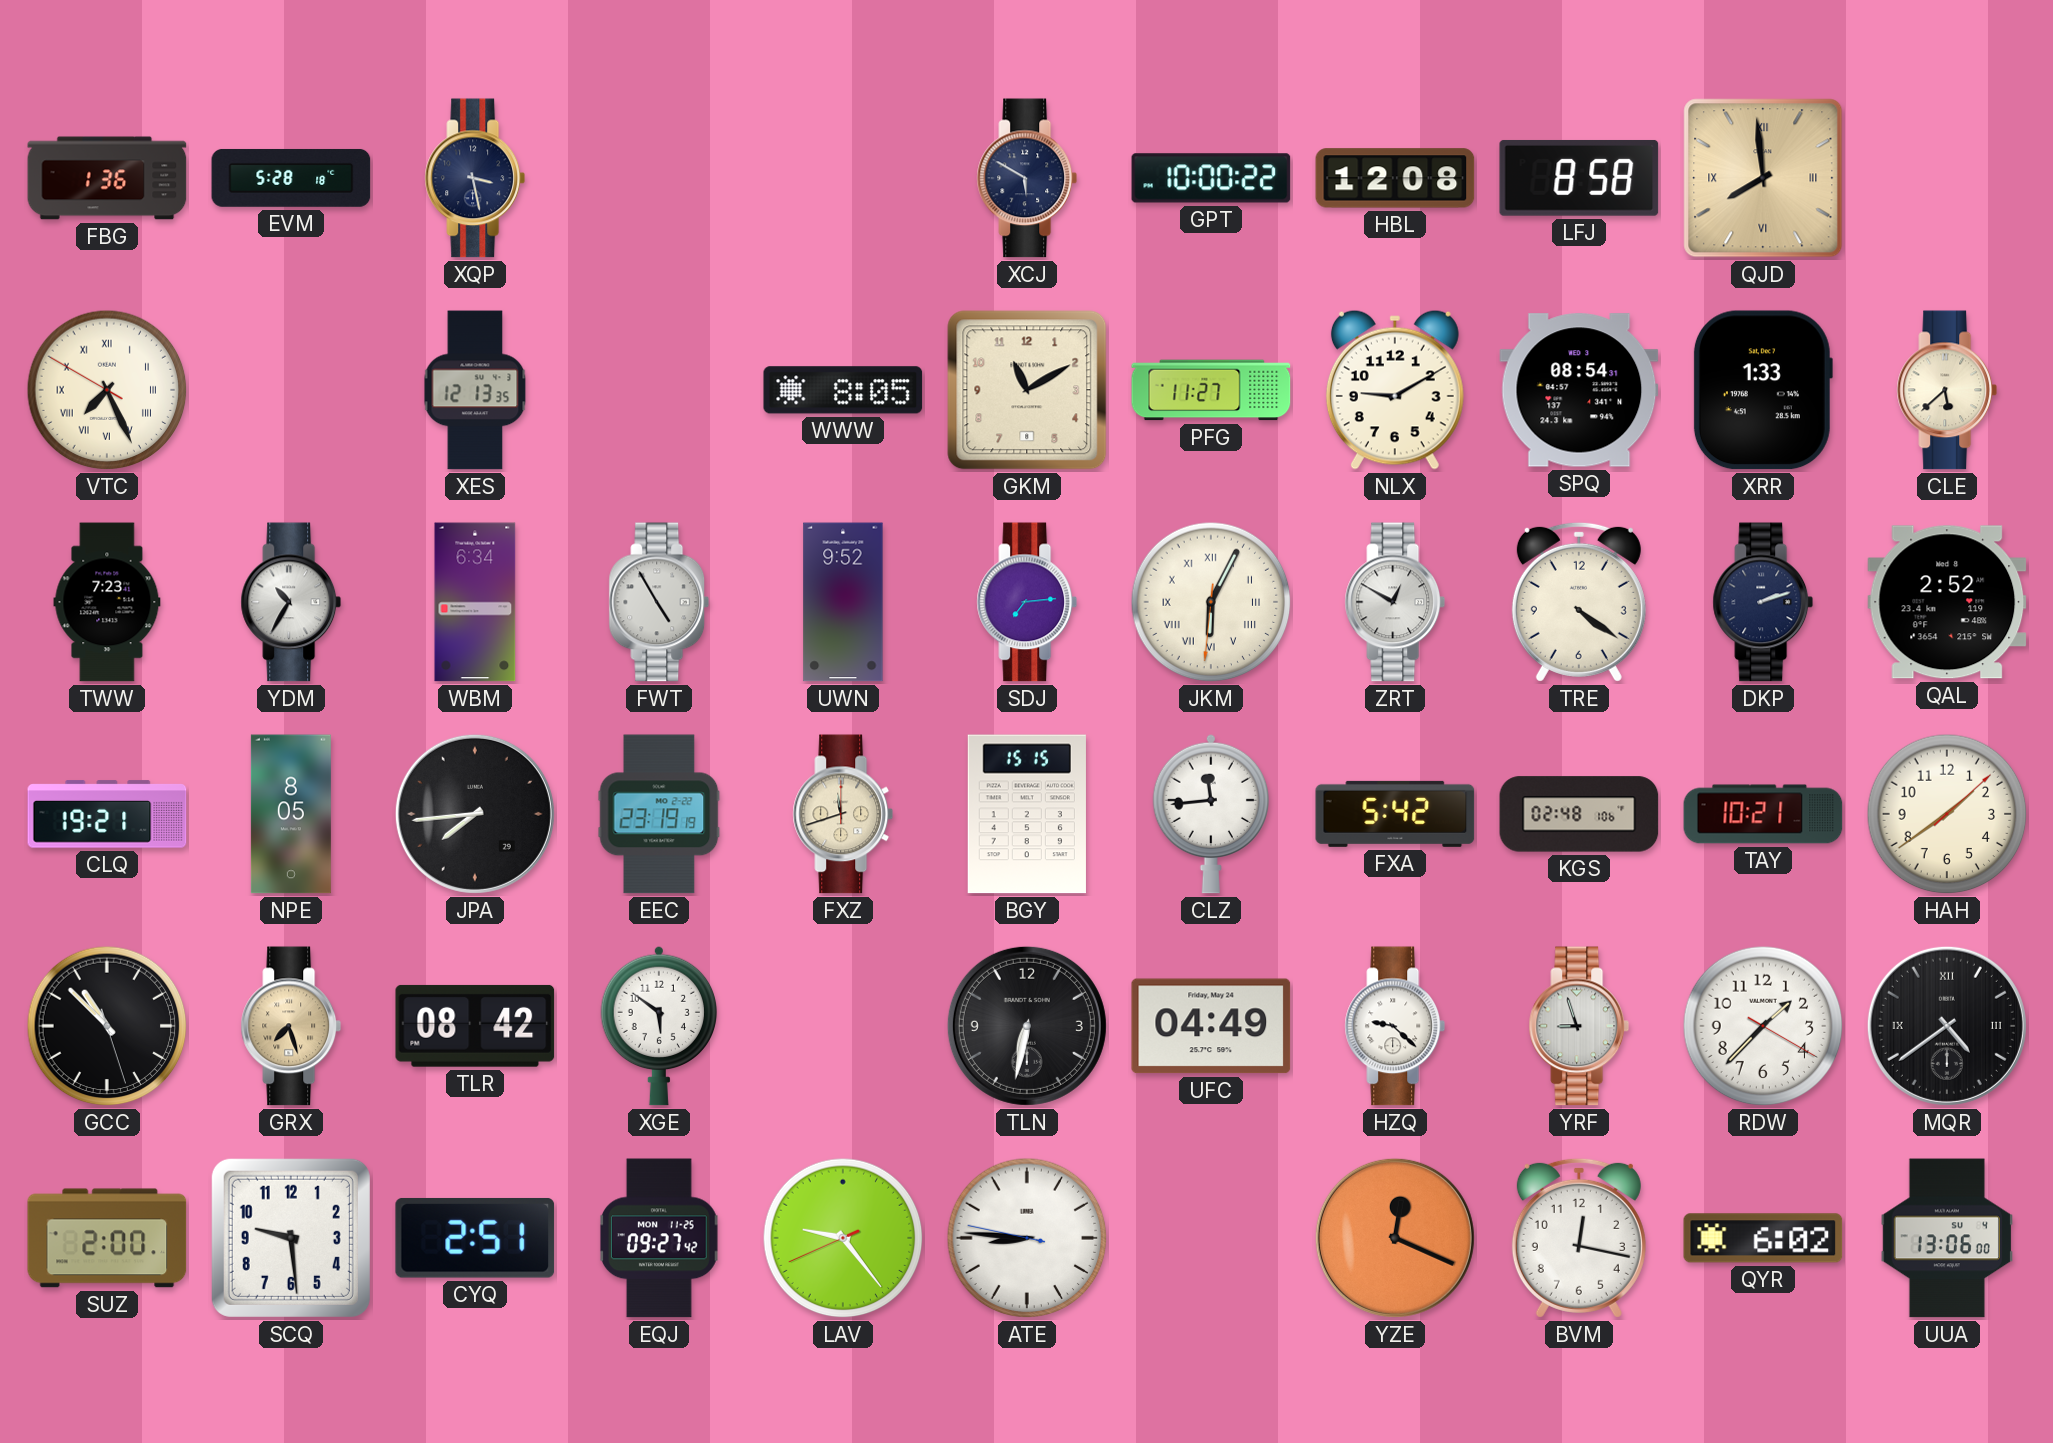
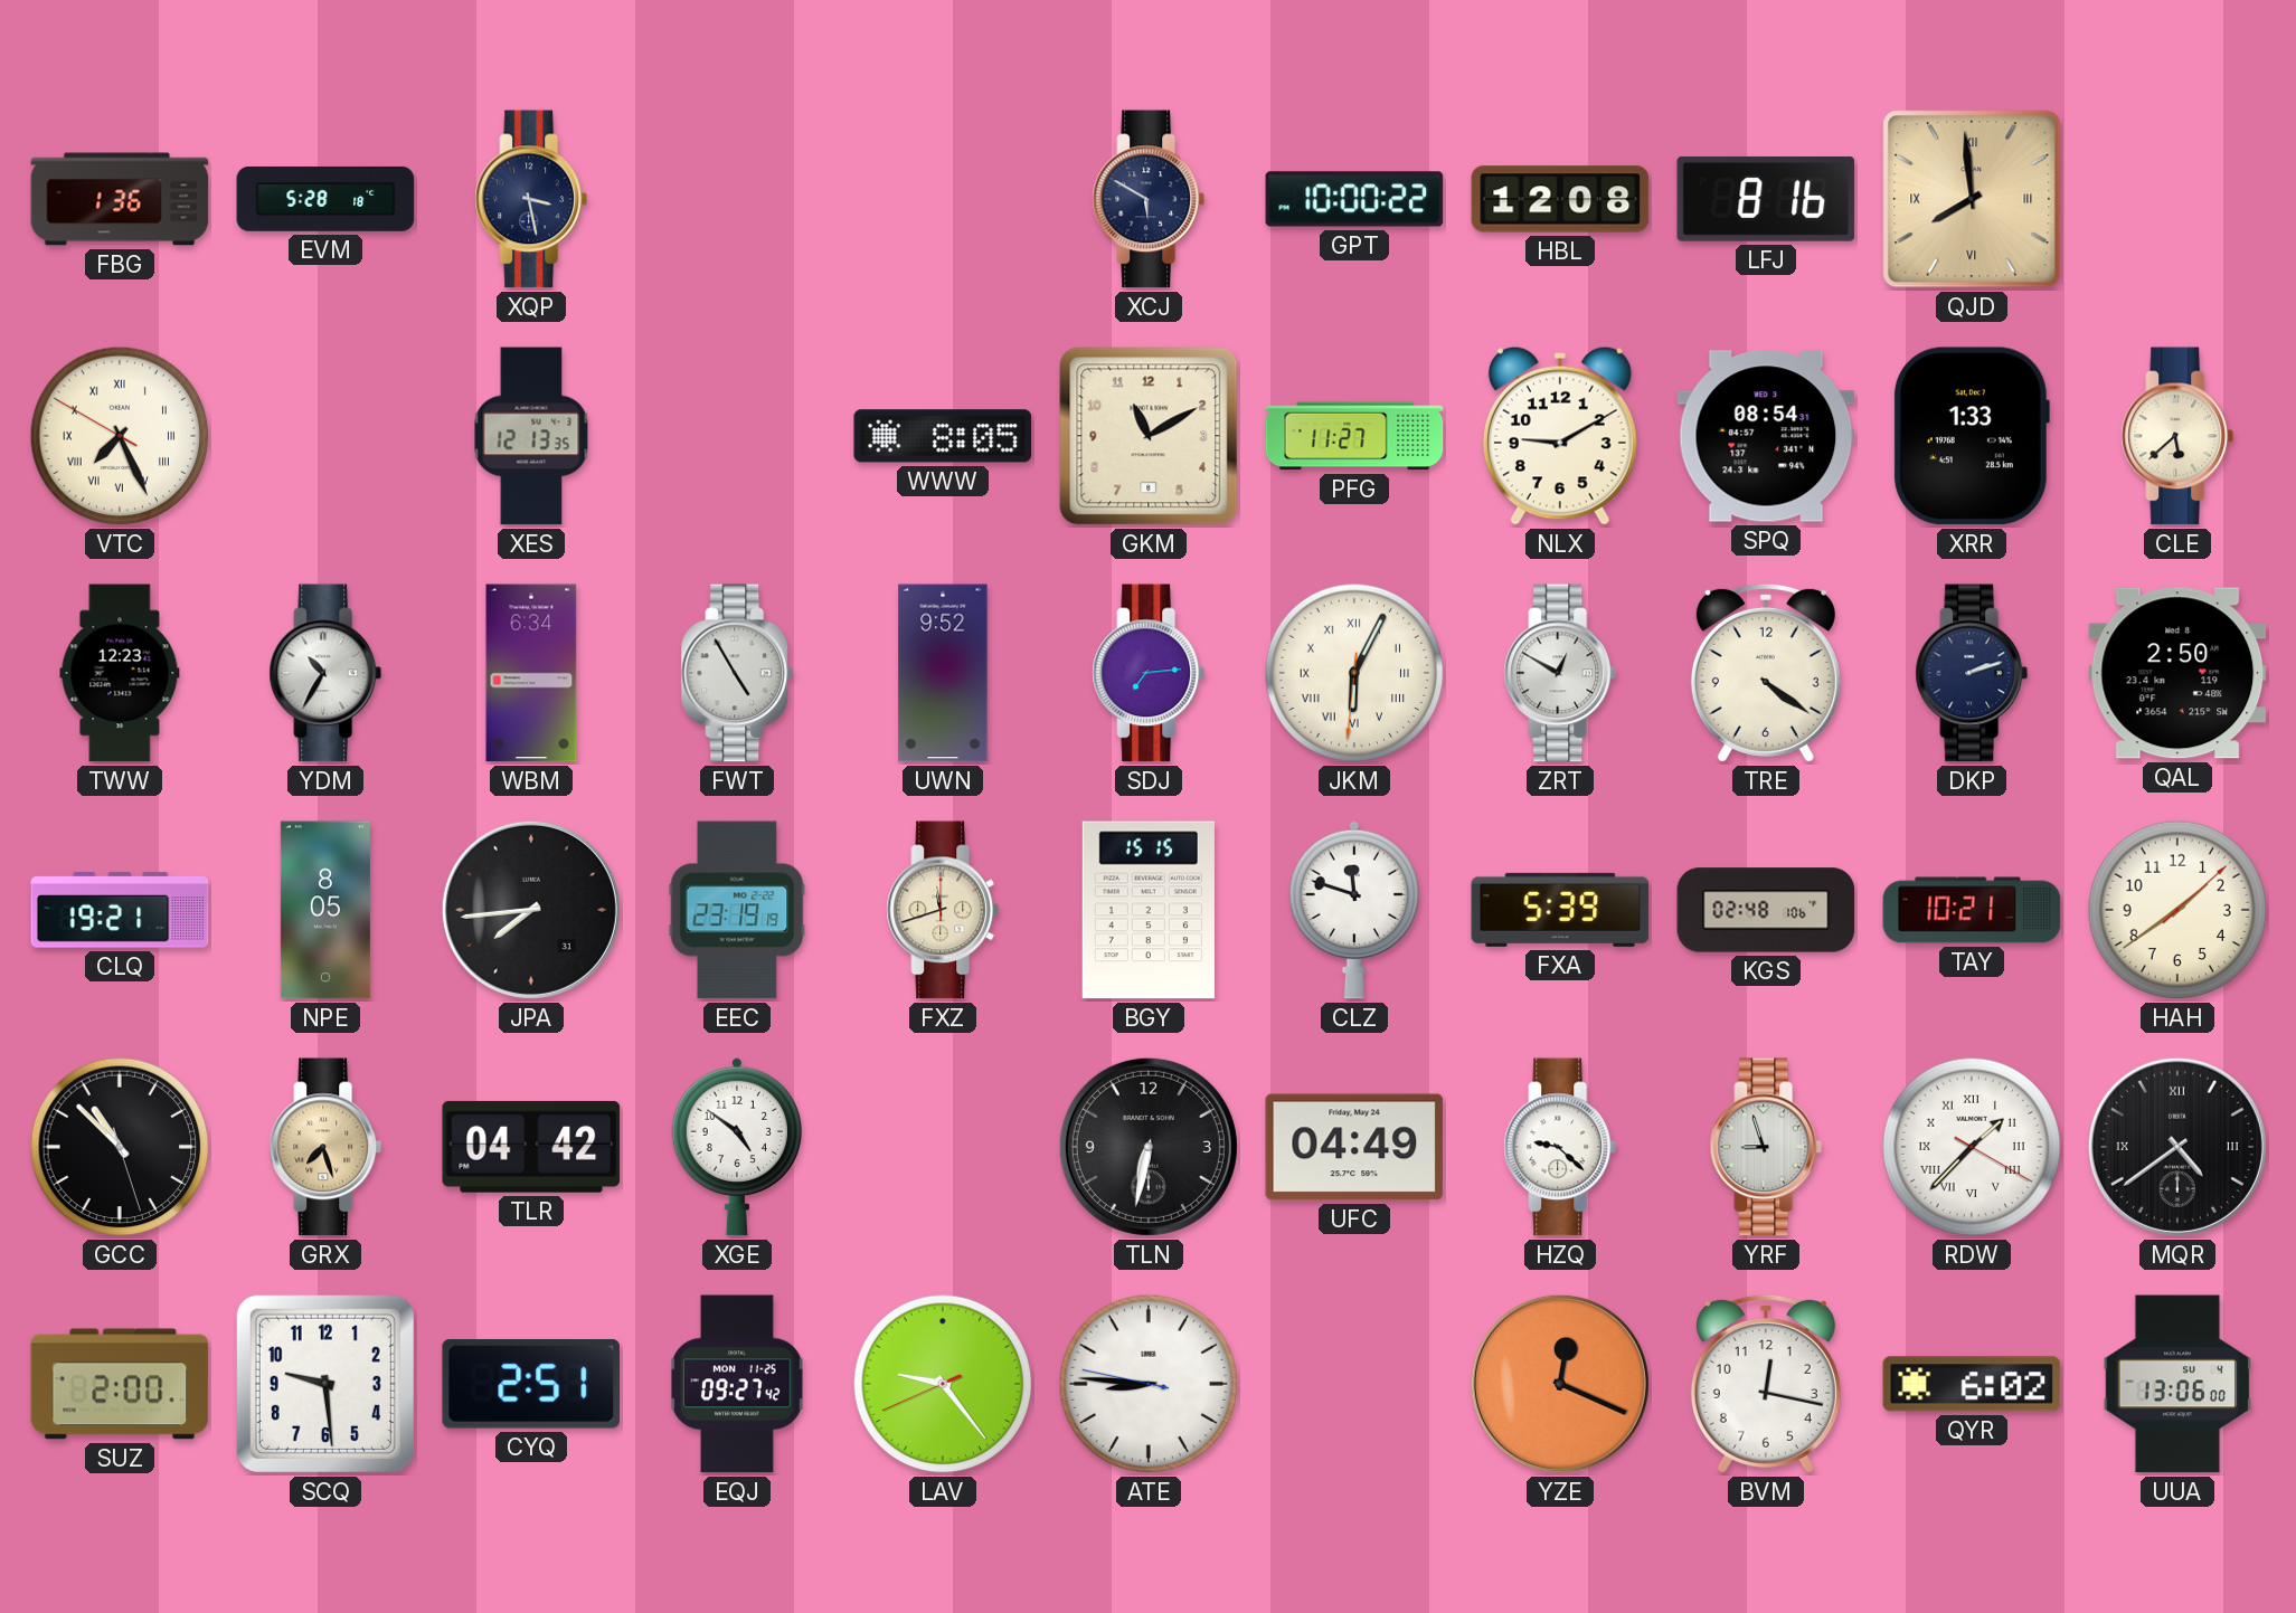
LFJ: 8:58 -> 8:16
TWW: 7:23 -> 12:23
QAL: 2:52 -> 2:50
JPA date: 29 -> 31
CLZ: 11:44 -> 11:48
FXA: 5:42 -> 5:39
TLR: 08:42 -> 04:42
XGE: 5:51 -> 4:51
RDW numerals: Arabic -> Roman
